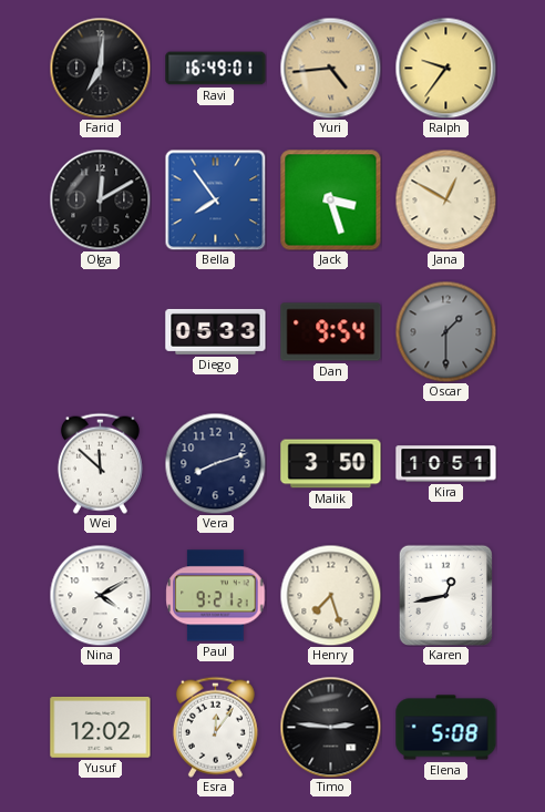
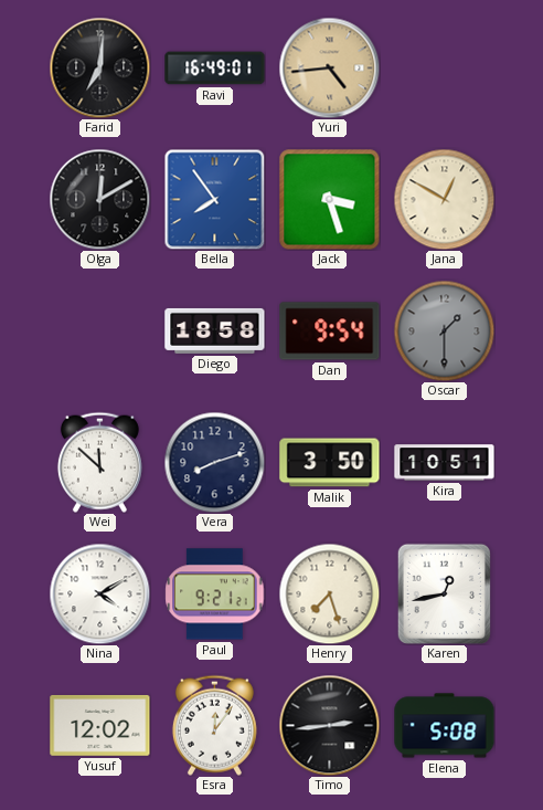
Ralph: 9:36 -> none
Diego: 05:33 -> 18:58
Timo: 2:46 -> 2:44
